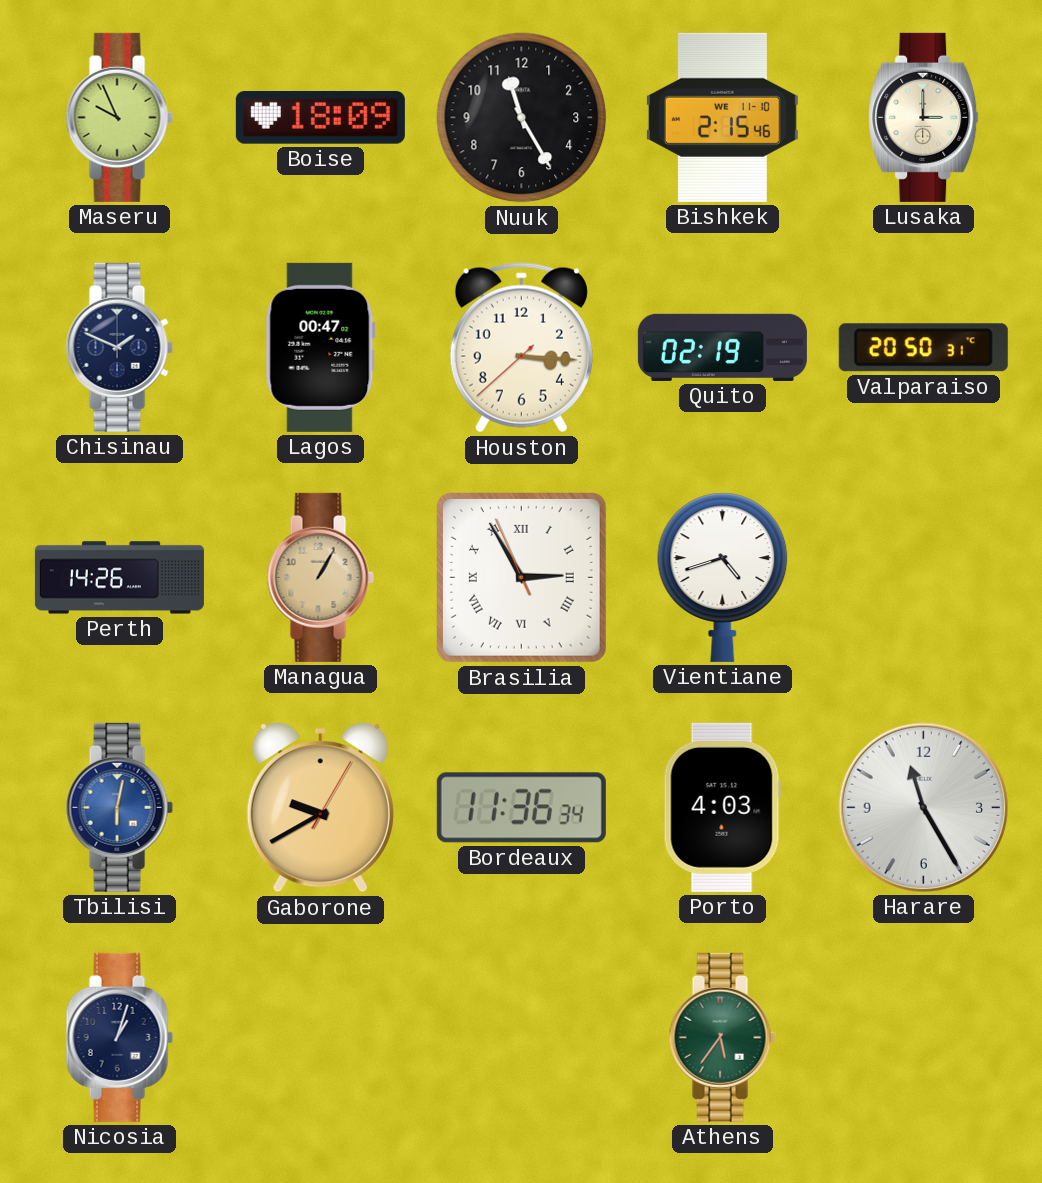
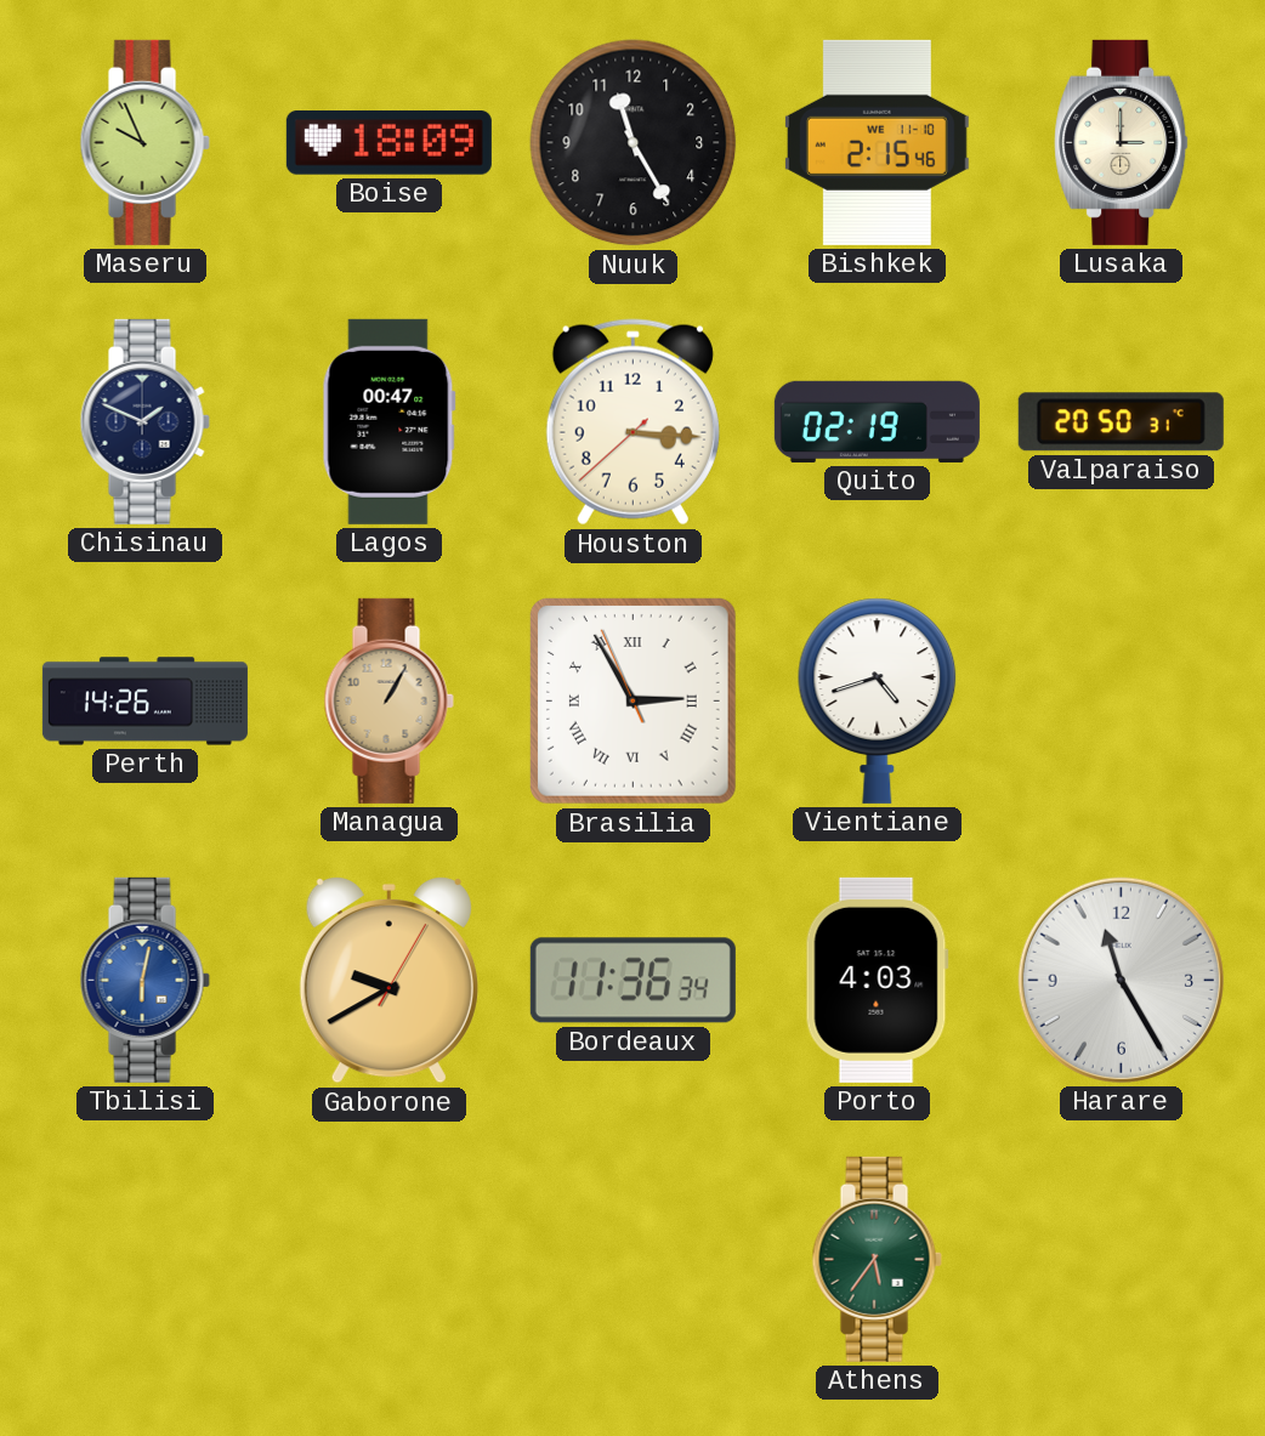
Nicosia: 1:03 -> none
